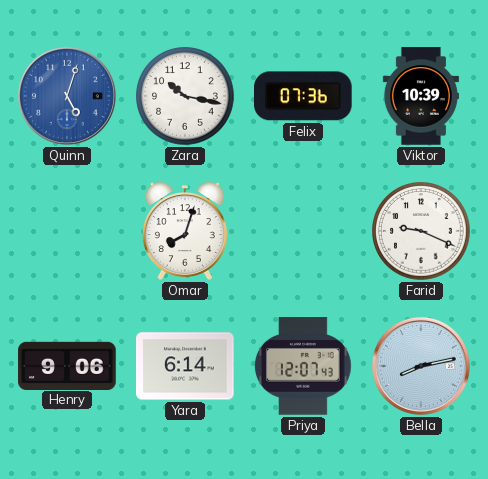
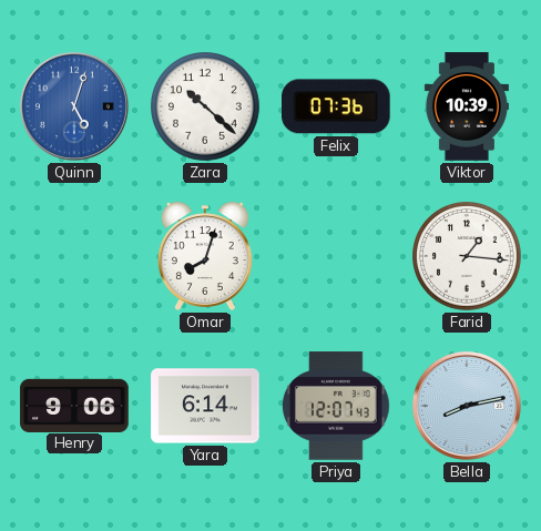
Zara: 10:17 -> 10:22
Farid: 9:19 -> 1:16
